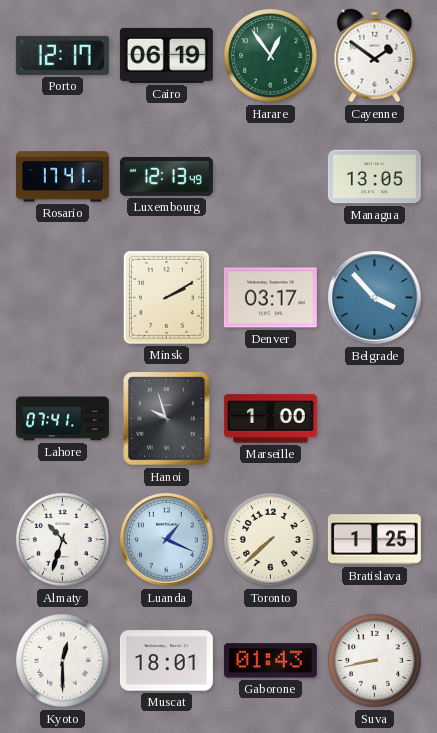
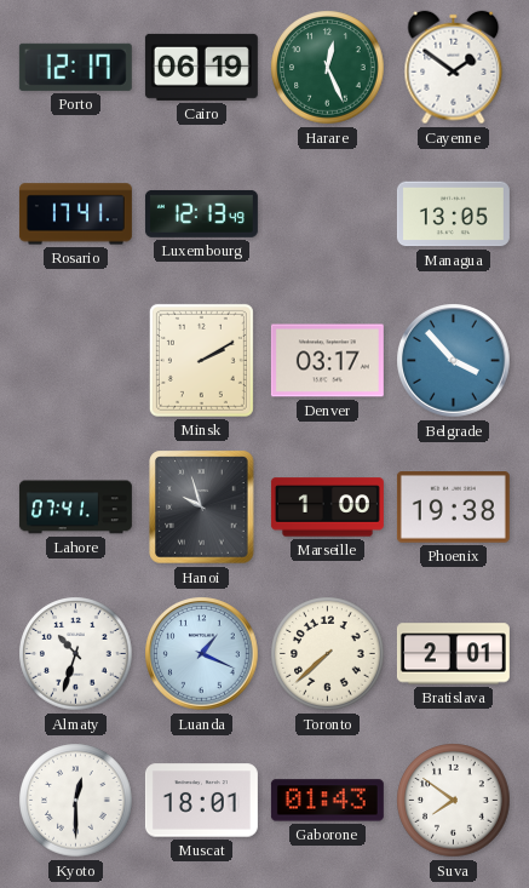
Harare: 12:54 -> 12:26
Phoenix: none -> 19:38
Bratislava: 1:25 -> 2:01
Suva: 8:43 -> 7:51
